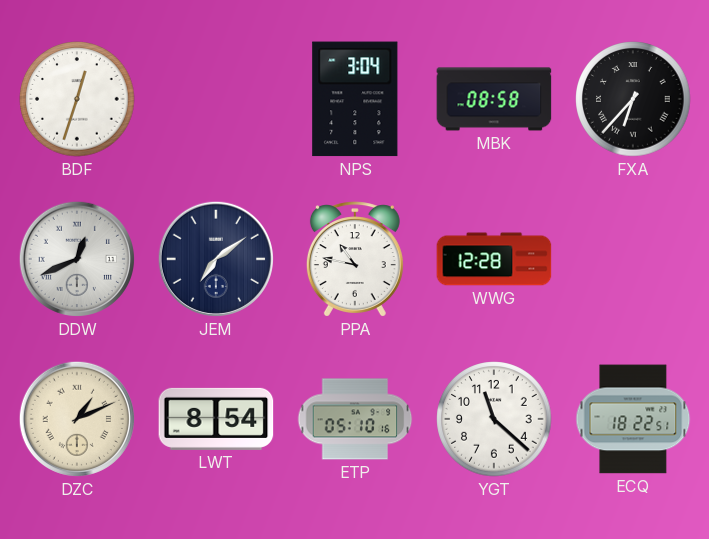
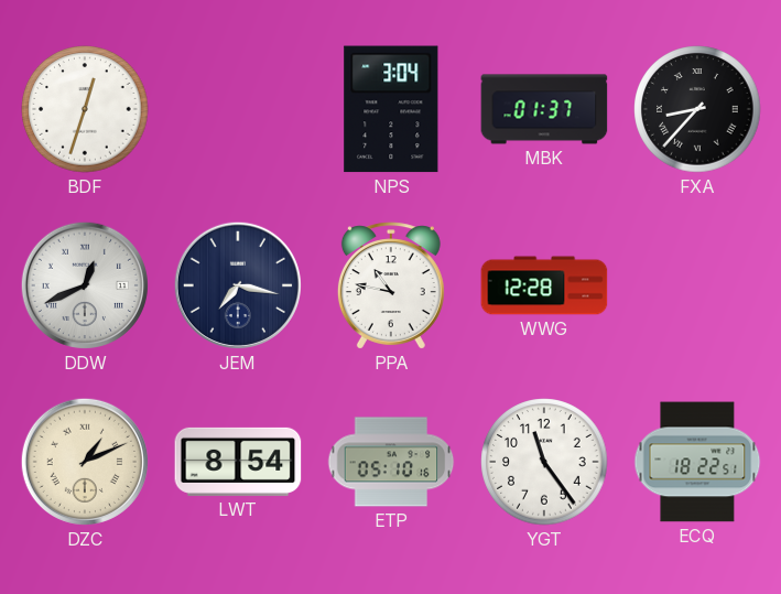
MBK: 08:58 -> 01:37
FXA: 6:37 -> 8:37
JEM: 7:09 -> 7:17
YGT: 11:22 -> 11:24
